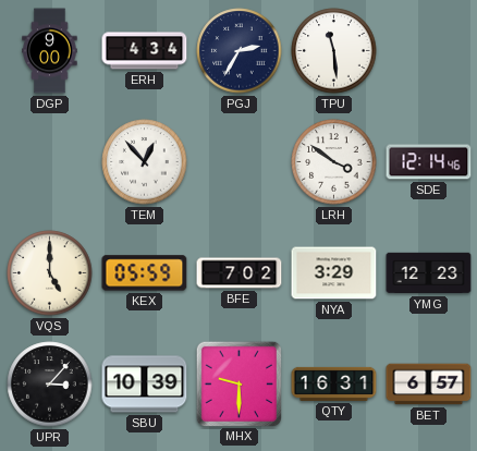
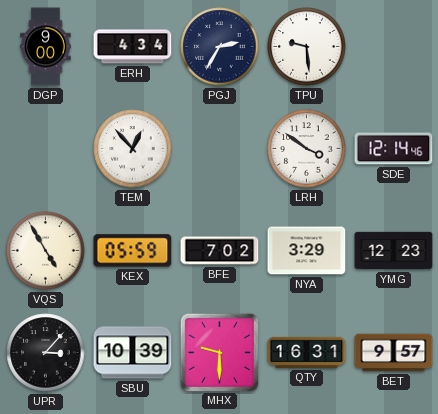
TPU: 11:29 -> 9:29
VQS: 5:00 -> 4:55
BET: 6:57 -> 9:57
